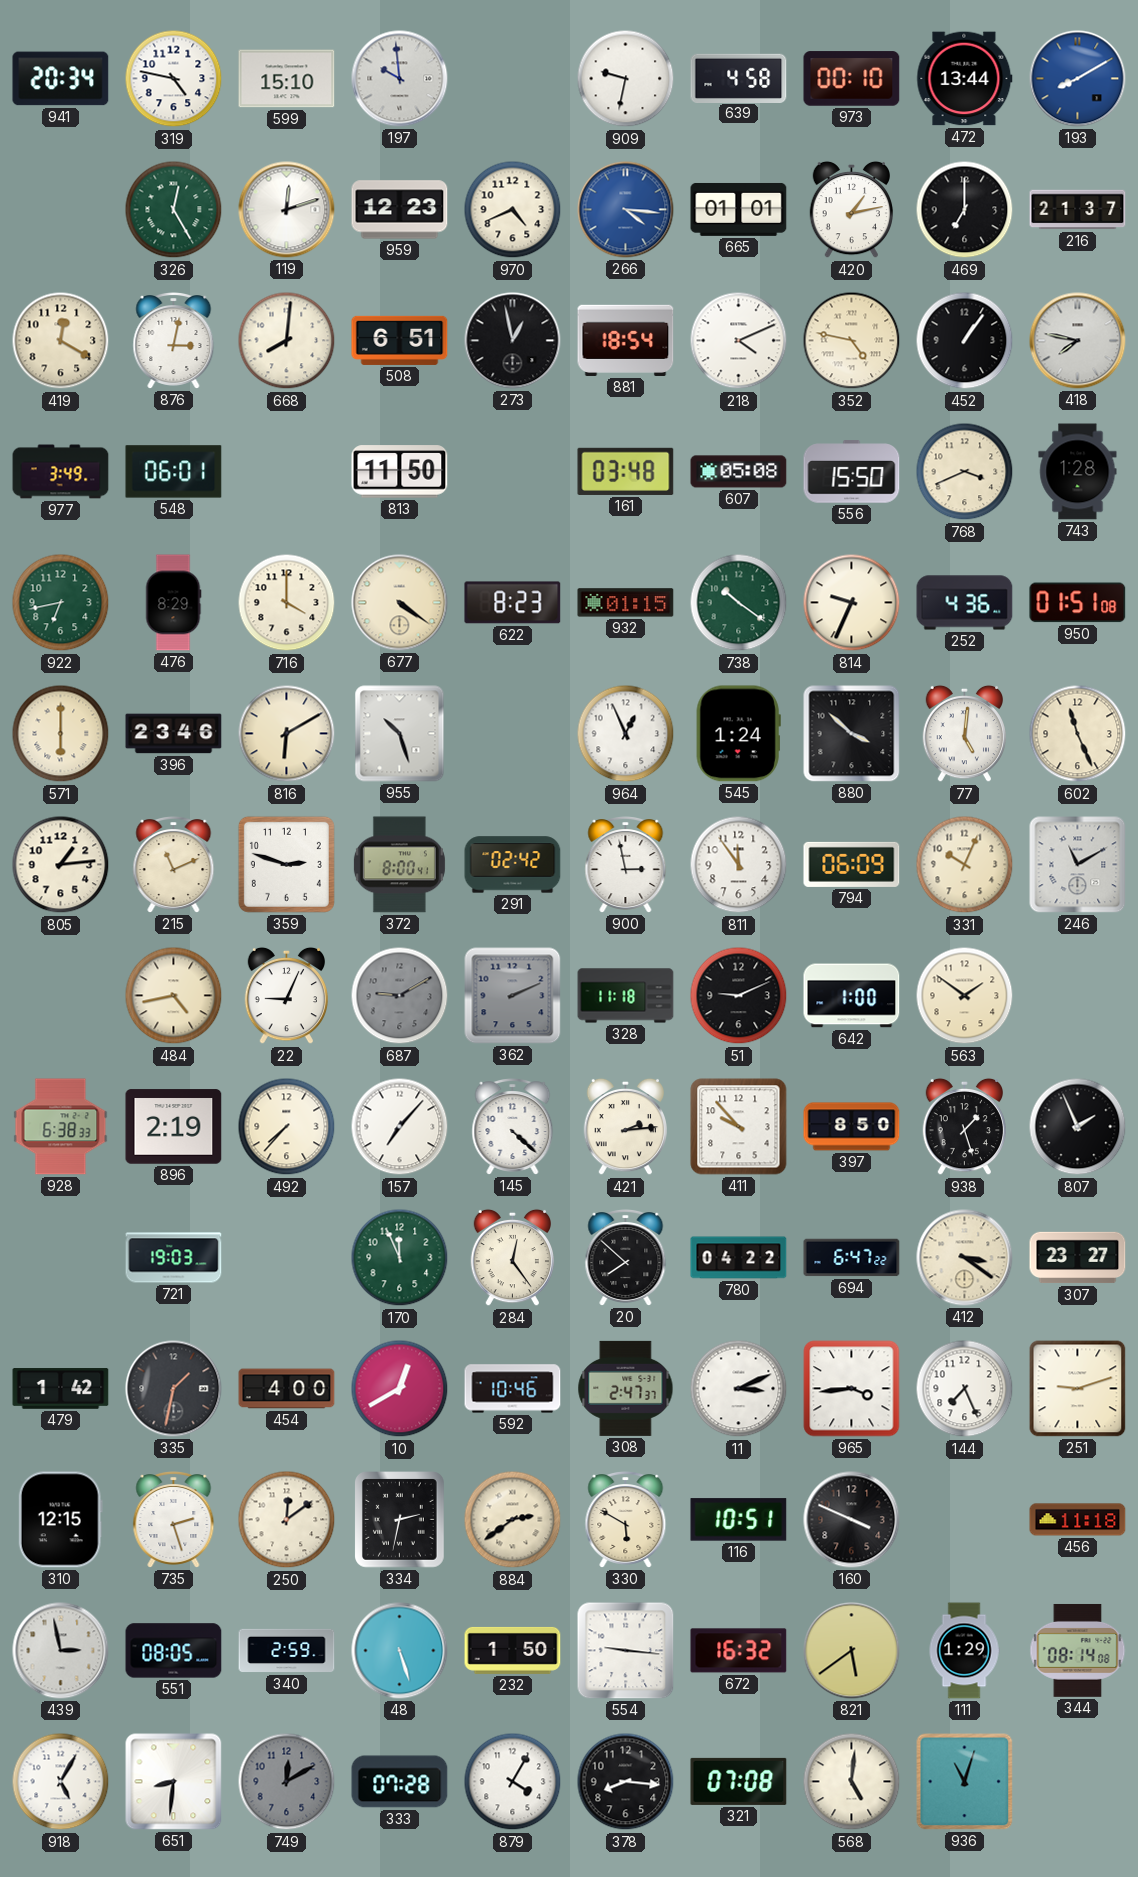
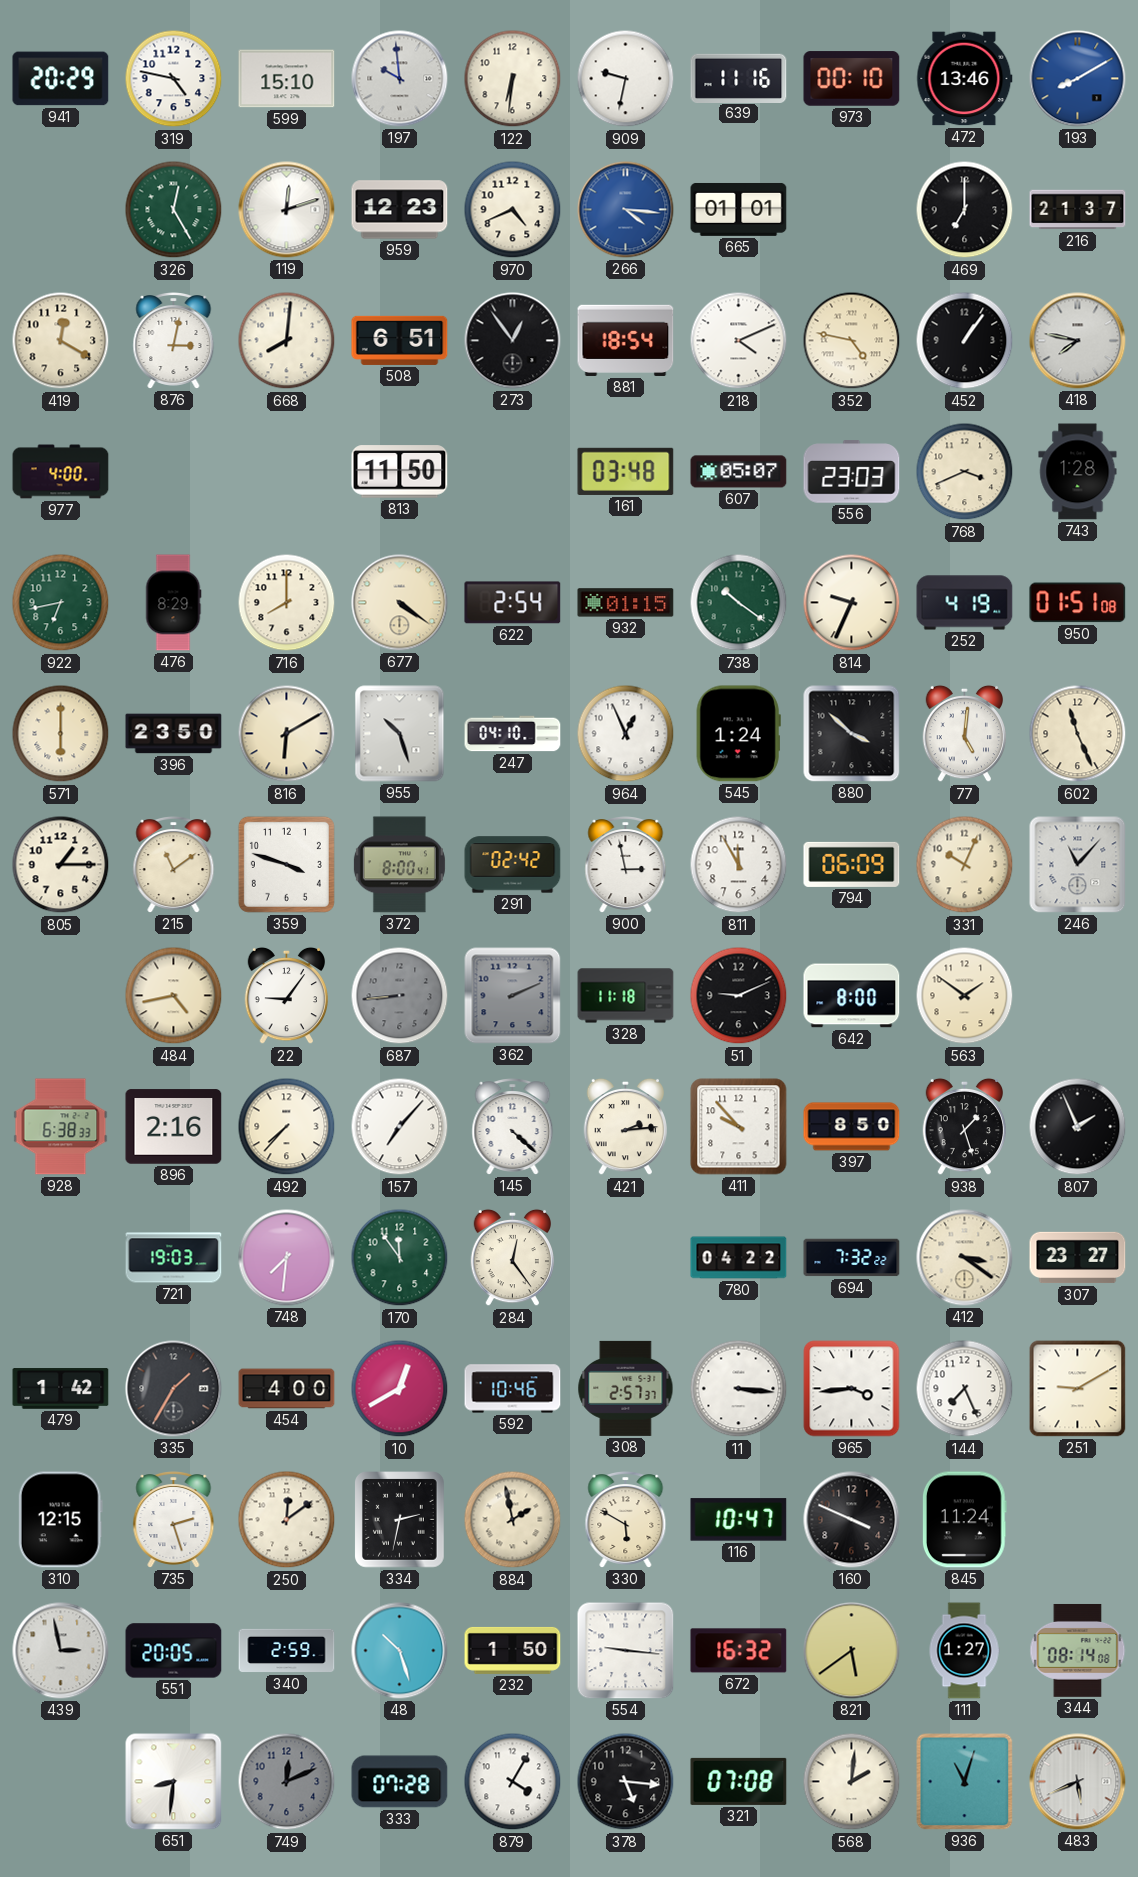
941: 20:34 -> 20:29
122: none -> 6:31
639: 4:58 -> 11:16
472: 13:44 -> 13:46
420: 1:13 -> none
273: 12:58 -> 12:54
977: 3:49 -> 4:00
548: 06:01 -> none
607: 05:08 -> 05:07
556: 15:50 -> 23:03
716: 4:00 -> 8:00
622: 8:23 -> 2:54
252: 4:36 -> 4:19
396: 23:46 -> 23:50
247: none -> 04:10
805: 1:14 -> 1:15
215: 11:11 -> 11:09
359: 2:48 -> 3:48
811: 11:54 -> 11:55
246: 11:10 -> 11:07
22: 9:04 -> 9:06
687: 9:10 -> 8:44
642: 1:00 -> 8:00
896: 2:19 -> 2:16
748: none -> 7:31
170: 11:56 -> 11:54
20: 7:52 -> none
694: 6:47 -> 7:32
335: 1:32 -> 1:35
308: 2:47 -> 2:57
11: 3:11 -> 3:16
251: 9:12 -> 9:10
884: 2:39 -> 1:58
116: 10:51 -> 10:47
845: none -> 11:24
456: 11:18 -> none
551: 08:05 -> 20:05
48: 5:27 -> 10:27
111: 1:29 -> 1:27
918: 5:05 -> none
749: 12:10 -> 12:11
378: 8:16 -> 5:16
568: 5:01 -> 2:01
483: none -> 5:41
